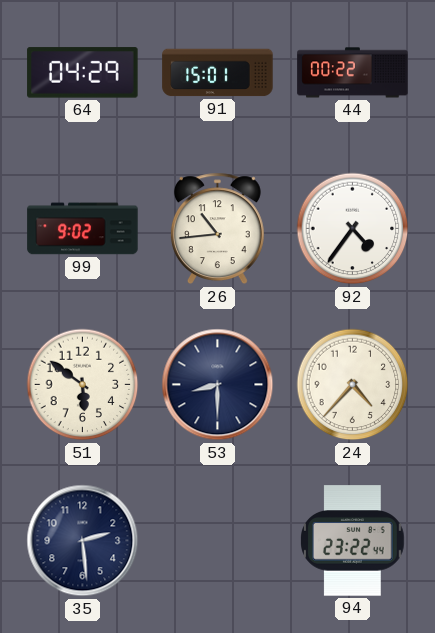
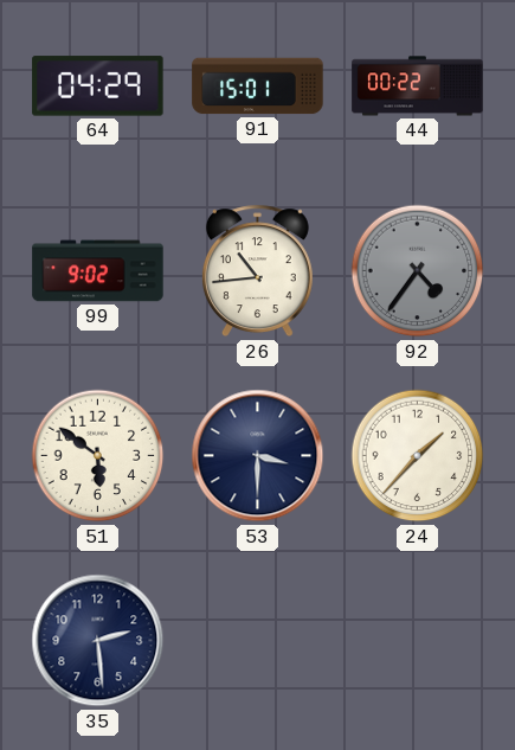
92 dial: white -> grey
53: 8:30 -> 3:30
24: 4:37 -> 1:37
94: 23:22 -> none
